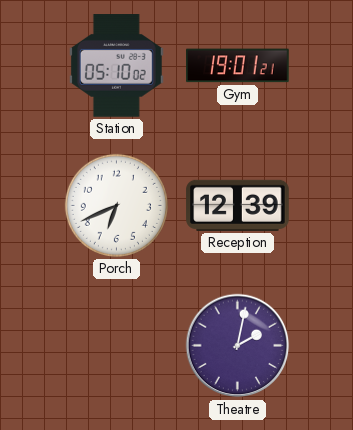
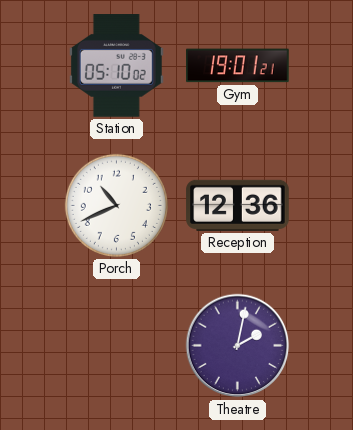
Porch: 6:41 -> 10:41
Reception: 12:39 -> 12:36
